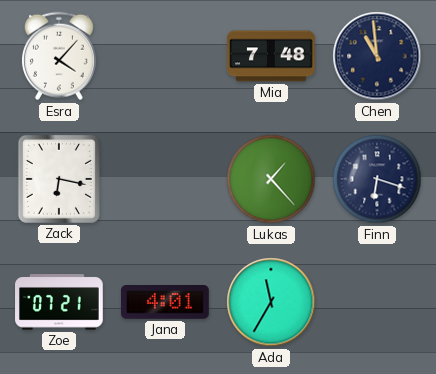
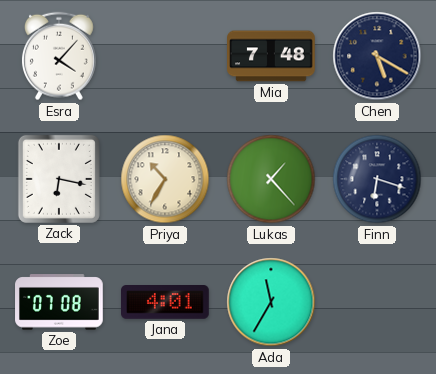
Chen: 10:59 -> 5:20
Priya: none -> 10:35
Zoe: 07:21 -> 07:08
